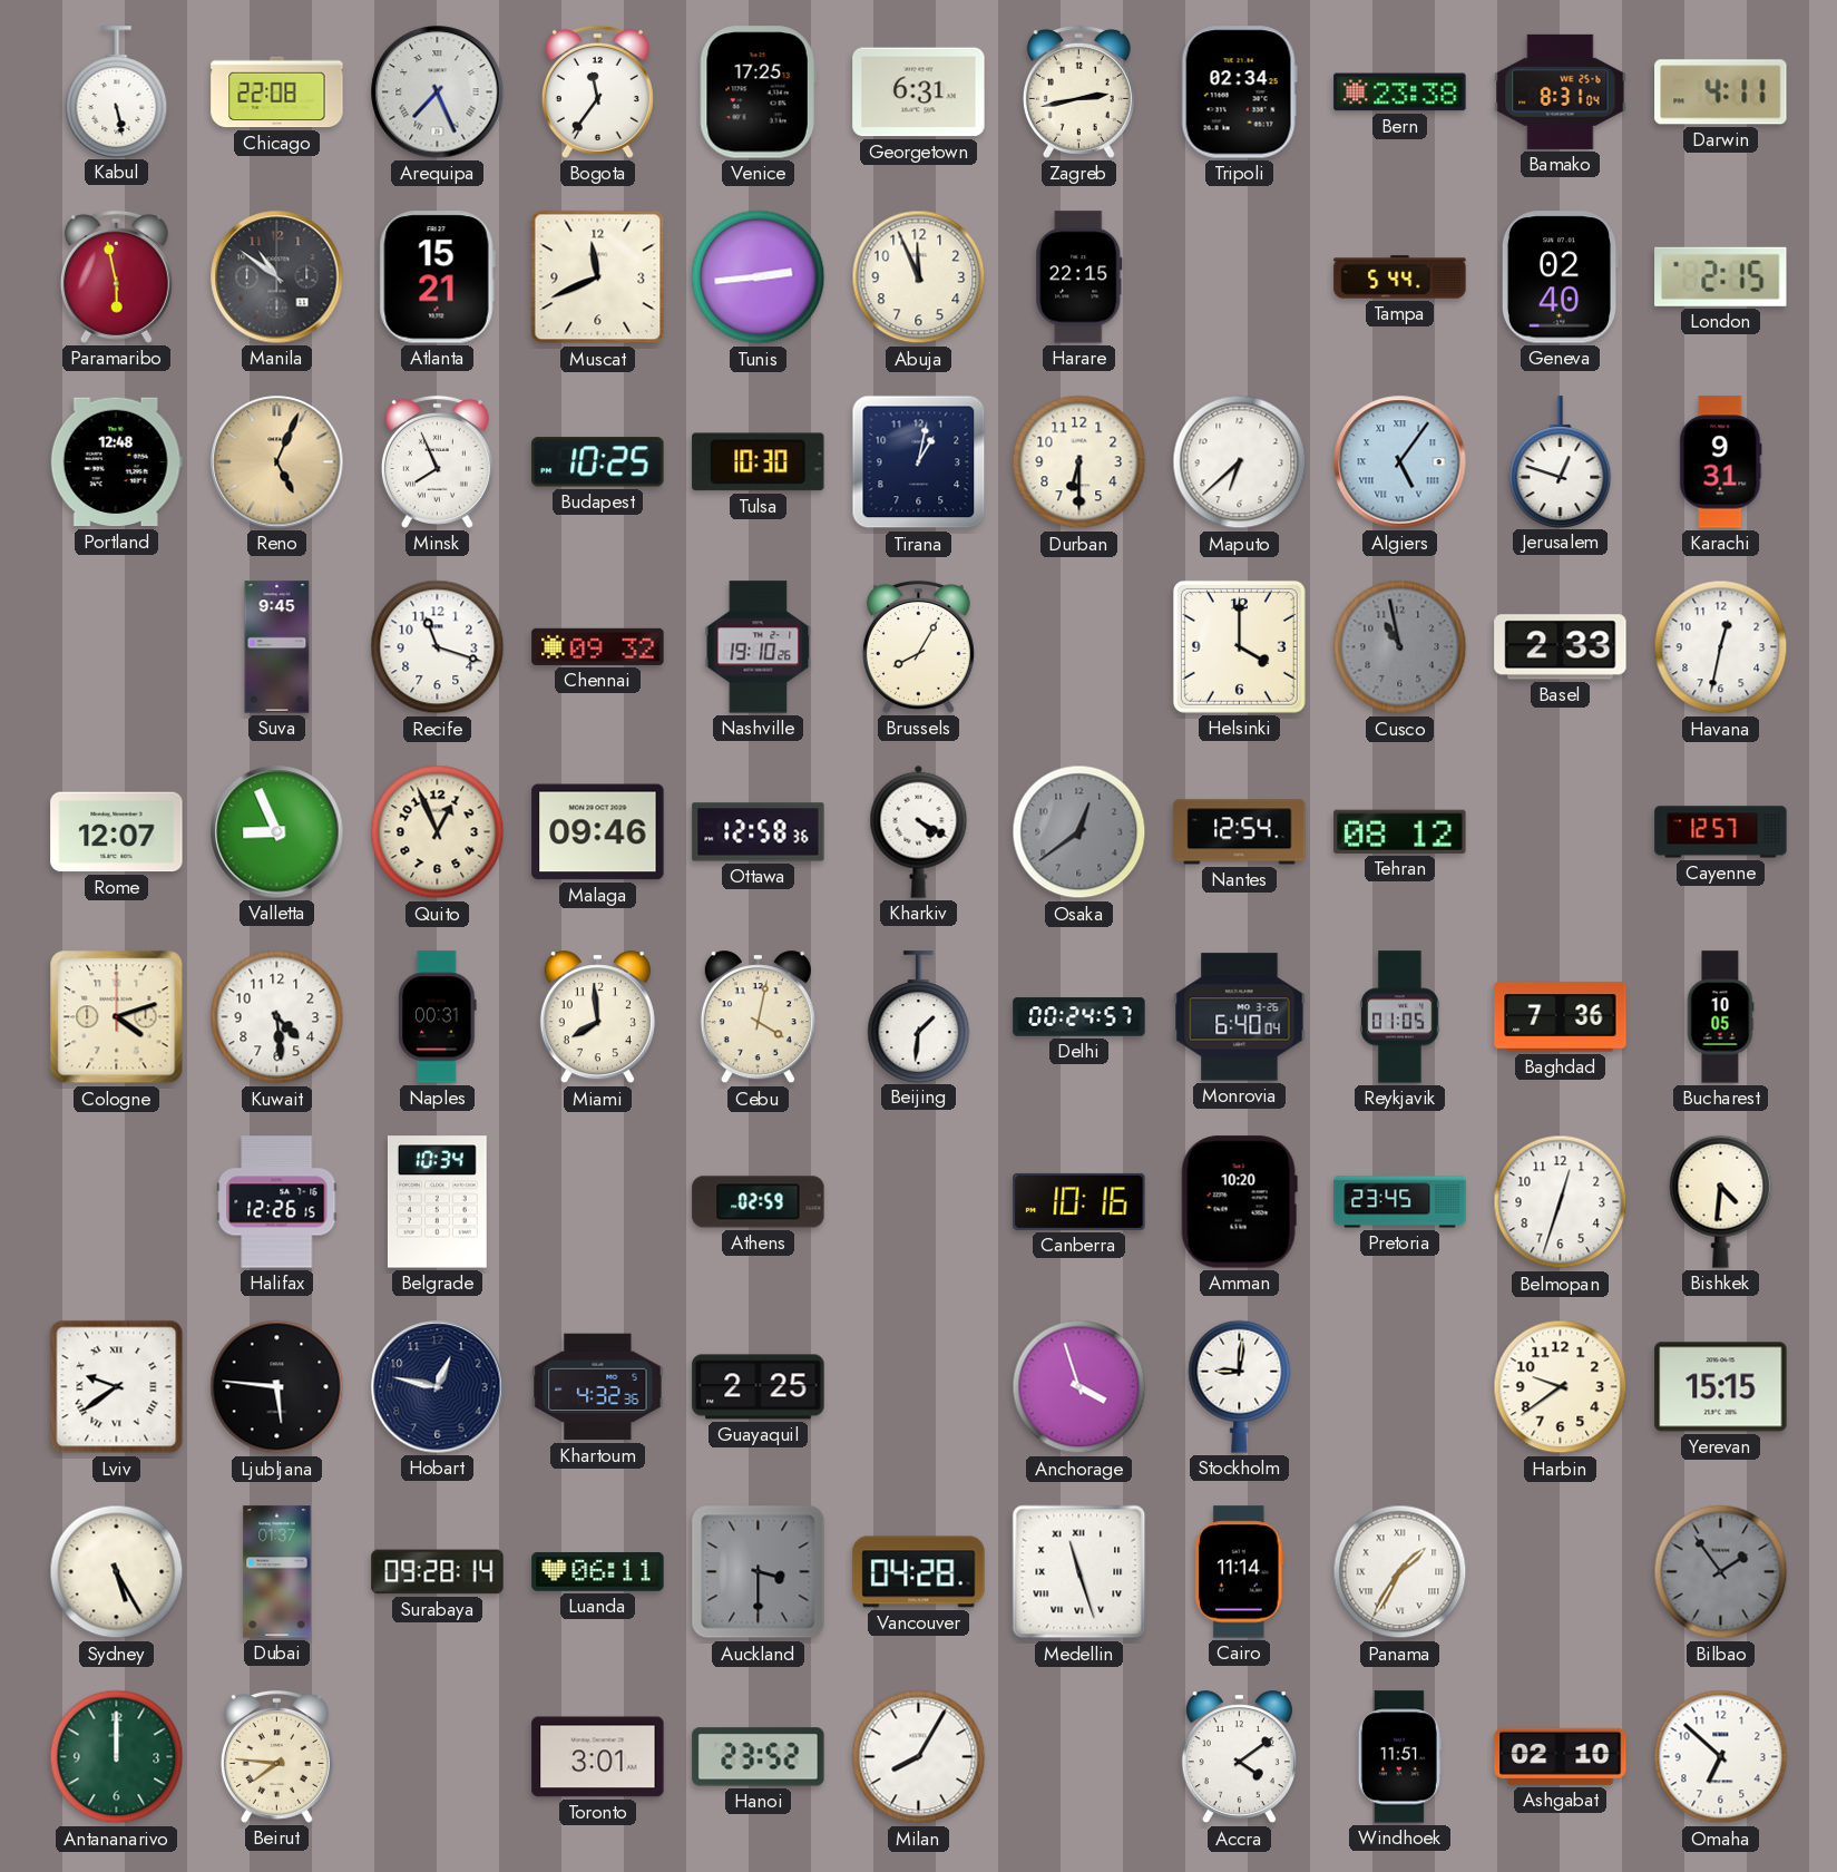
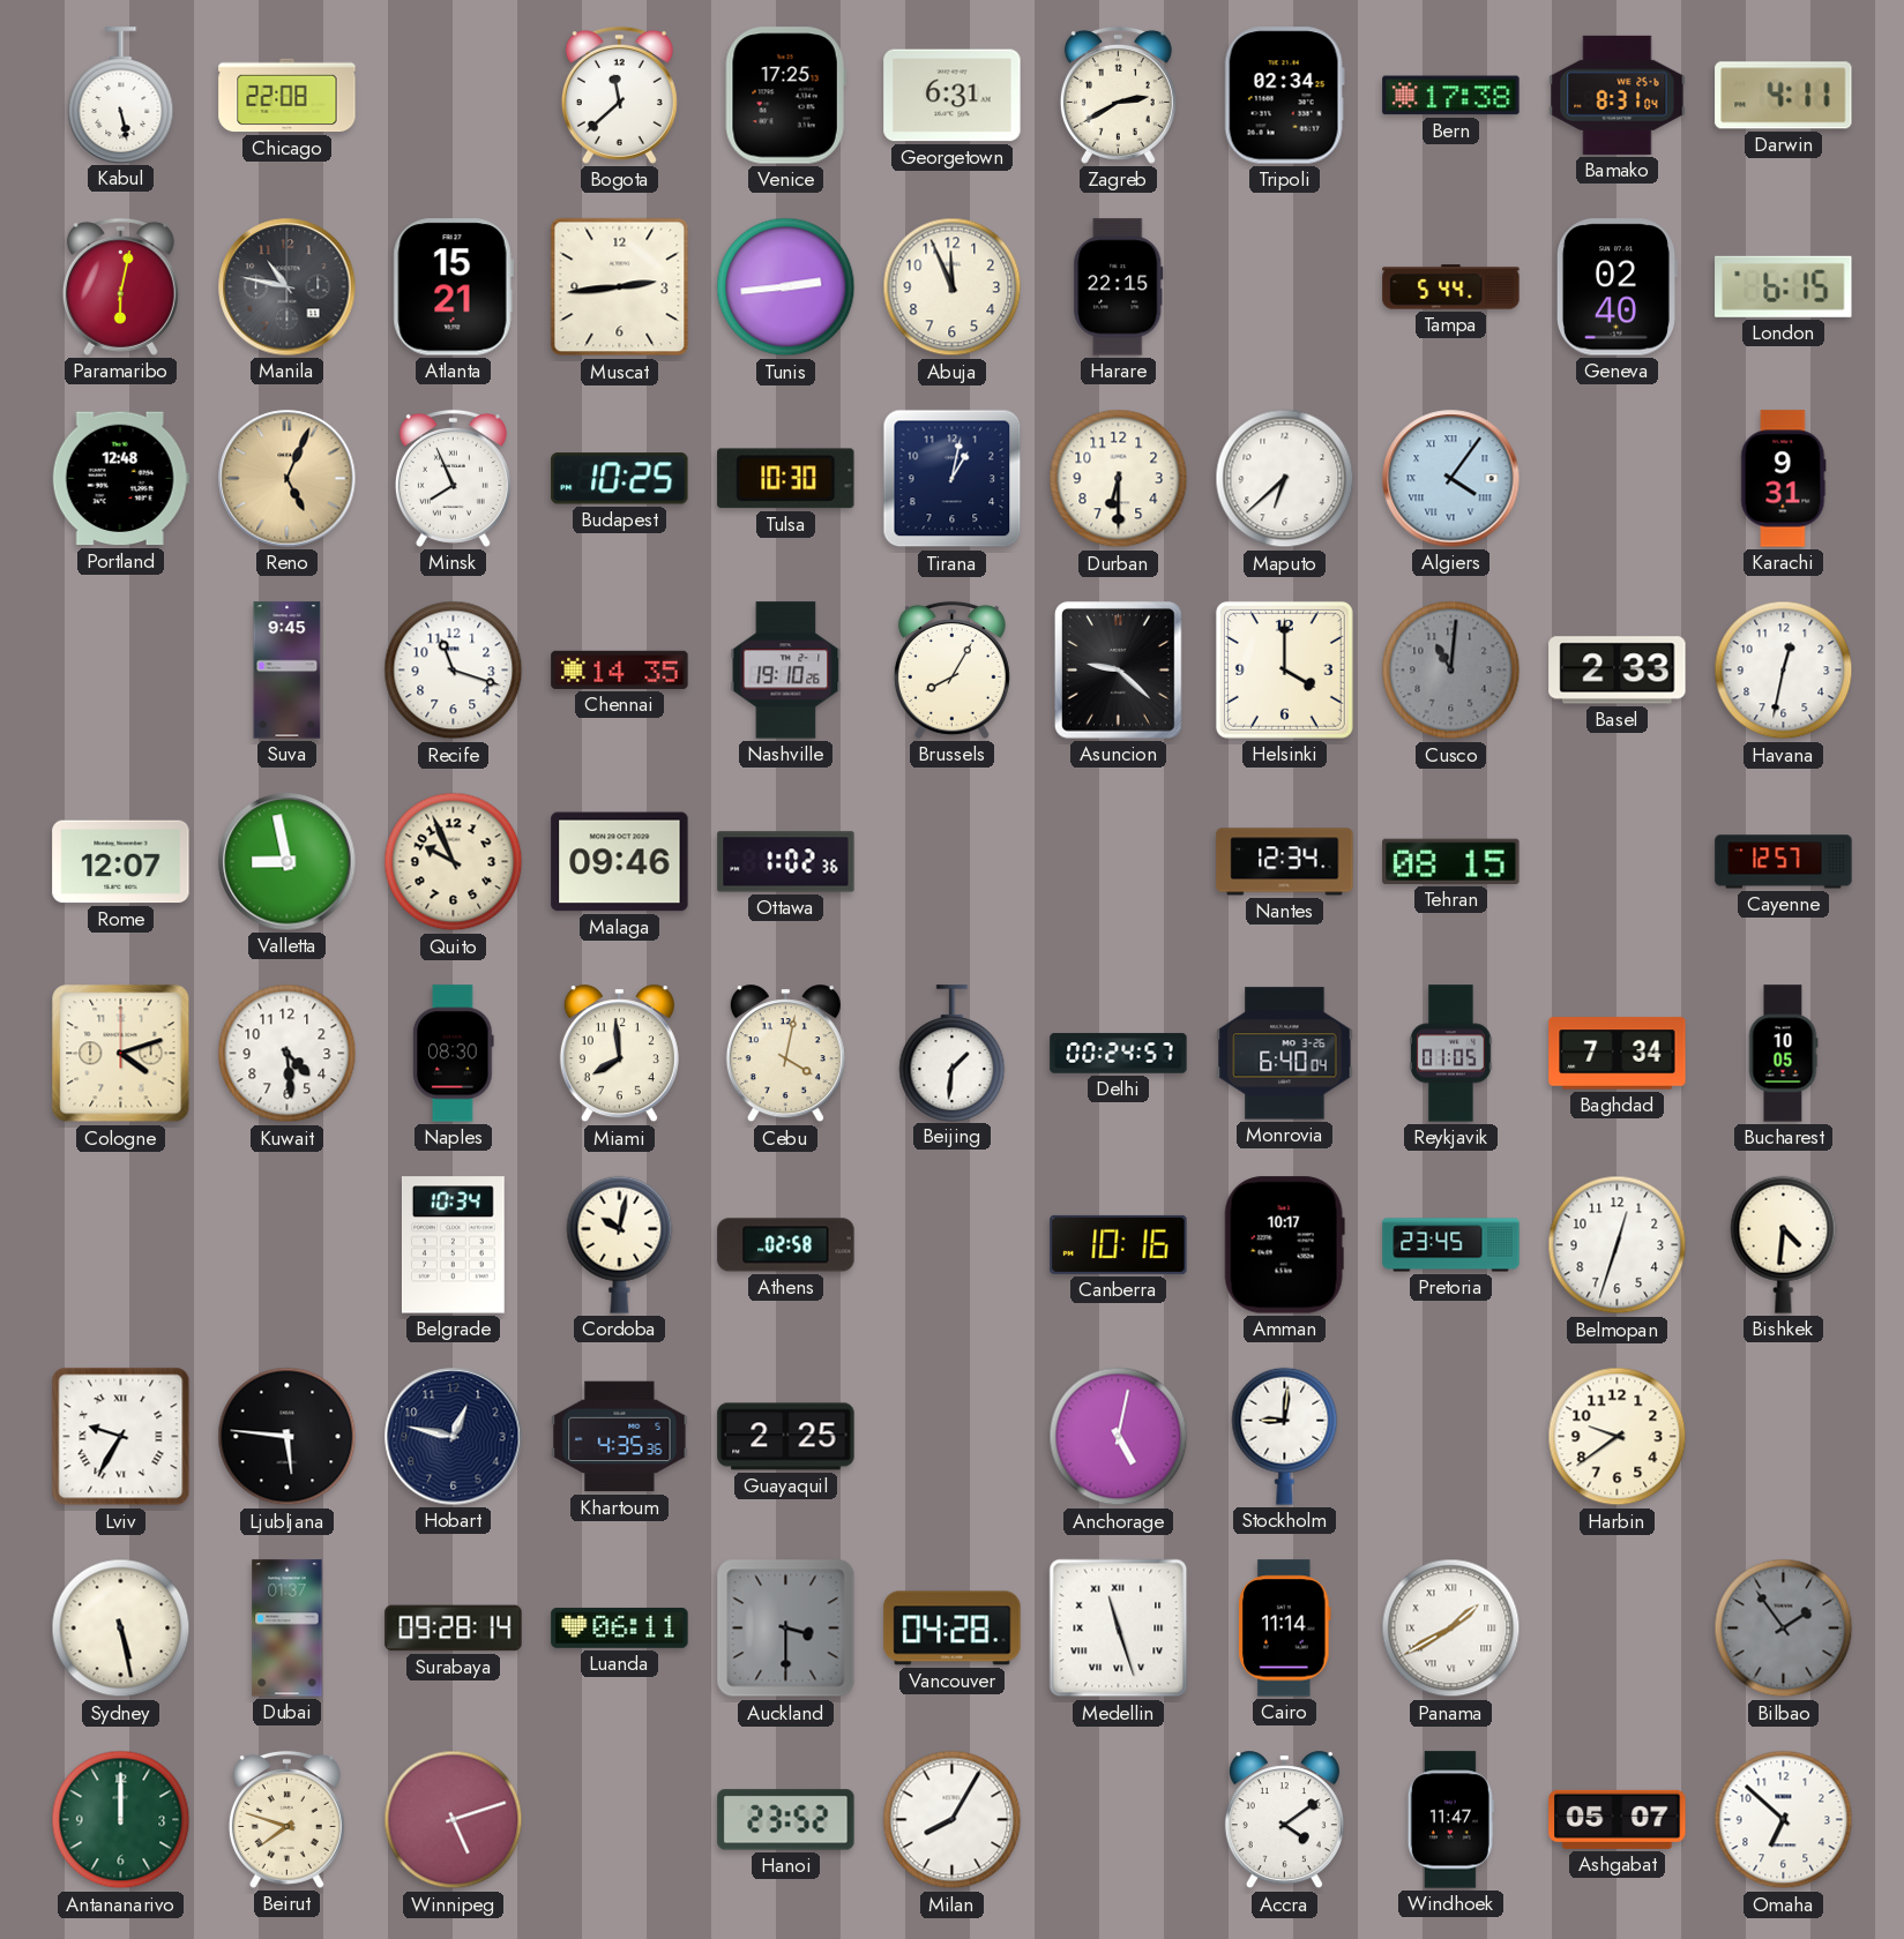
Arequipa: 7:26 -> none
Bogota: 11:36 -> 11:38
Zagreb: 2:43 -> 2:40
Bern: 23:38 -> 17:38
Paramaribo: 5:58 -> 6:02
Manila: 10:51 -> 10:47
Muscat: 11:41 -> 2:44
London: 2:15 -> 6:15
Algiers: 5:06 -> 4:06
Jerusalem: 12:48 -> none
Chennai: 09:32 -> 14:35
Asuncion: none -> 9:22
Cusco: 10:58 -> 11:01
Valletta: 8:56 -> 8:58
Quito: 12:56 -> 9:56
Ottawa: 12:58 -> 1:02
Kharkiv: 4:20 -> none
Osaka: 12:39 -> none
Nantes: 12:54 -> 12:34
Tehran: 08:12 -> 08:15
Naples: 00:31 -> 08:30
Baghdad: 7:36 -> 7:34
Halifax: 12:26 -> none
Cordoba: none -> 10:02
Athens: 02:59 -> 02:58
Amman: 10:20 -> 10:17
Lviv: 9:39 -> 9:35
Khartoum: 4:32 -> 4:35
Anchorage: 3:57 -> 5:02
Yerevan: 15:15 -> none
Sydney: 5:25 -> 5:28
Panama: 1:35 -> 1:40
Beirut: 7:46 -> 7:48
Winnipeg: none -> 5:12
Toronto: 3:01 -> none
Windhoek: 11:51 -> 11:47
Ashgabat: 02:10 -> 05:07
